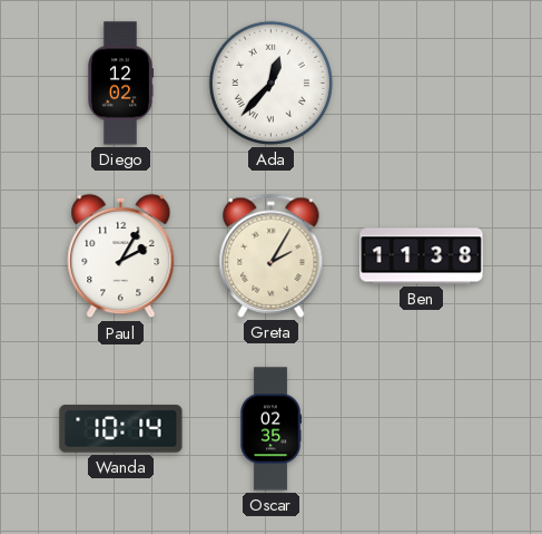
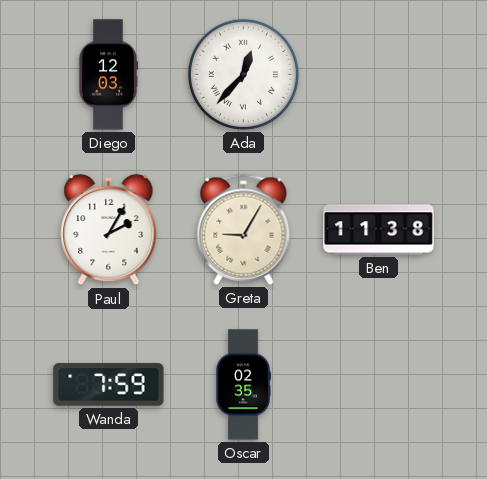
Diego: 12:02 -> 12:03
Greta: 2:05 -> 9:05
Wanda: 10:14 -> 7:59
